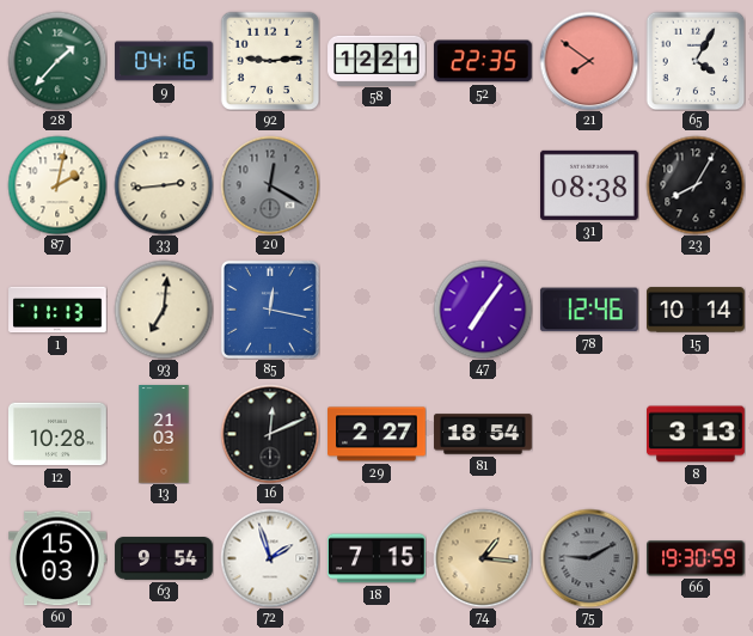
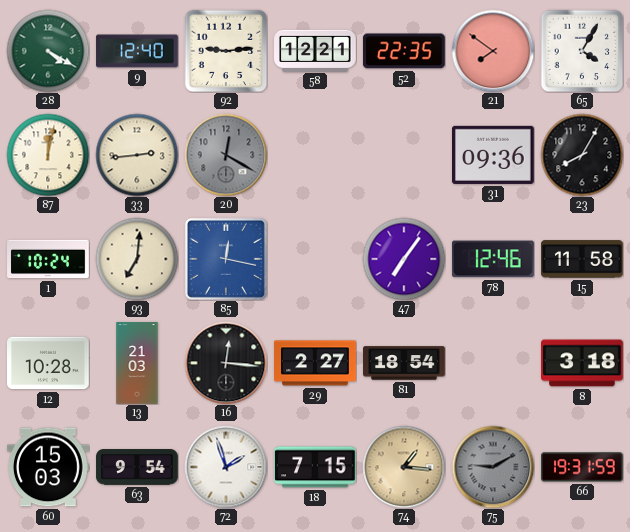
28: 1:37 -> 4:20
9: 04:16 -> 12:40
87: 2:02 -> 12:02
31: 08:38 -> 09:36
1: 11:13 -> 10:24
15: 10:14 -> 11:58
16: 12:11 -> 12:16
8: 3:13 -> 3:18
66: 19:30 -> 19:31
